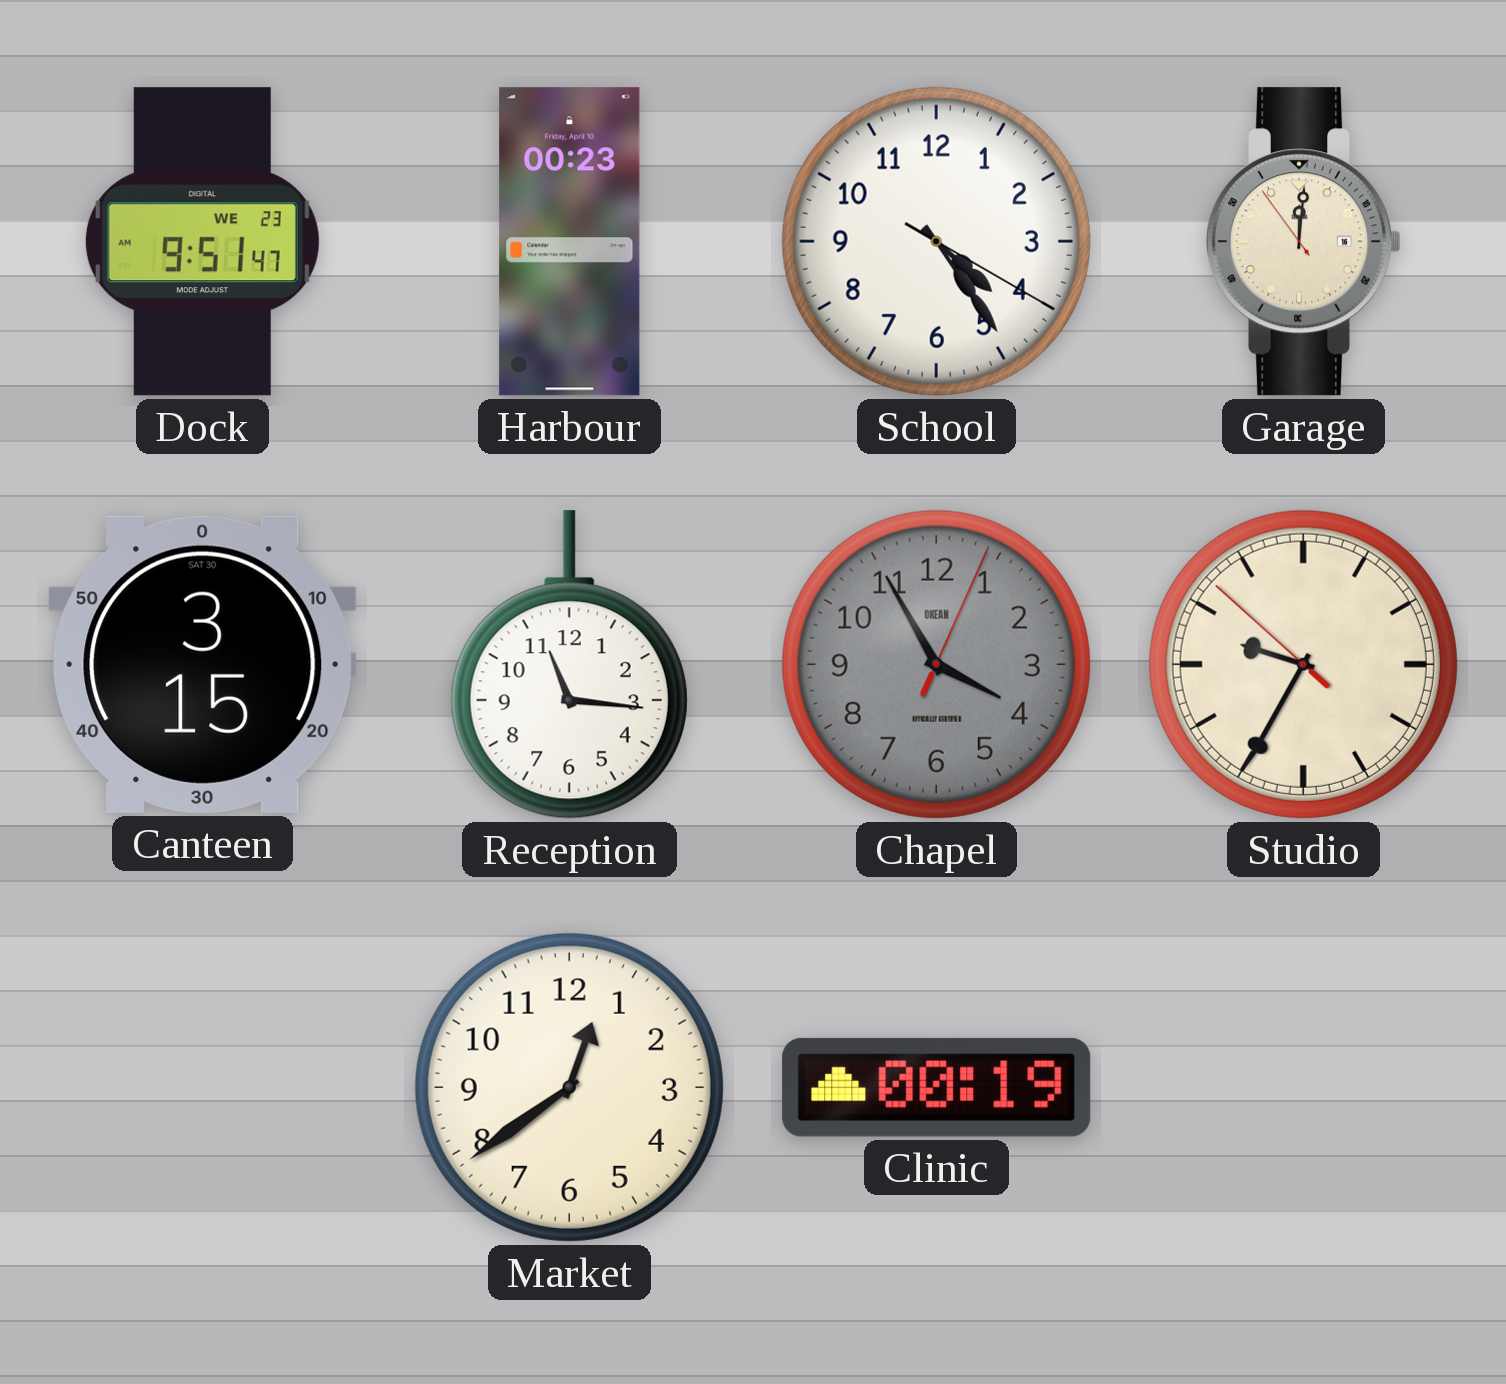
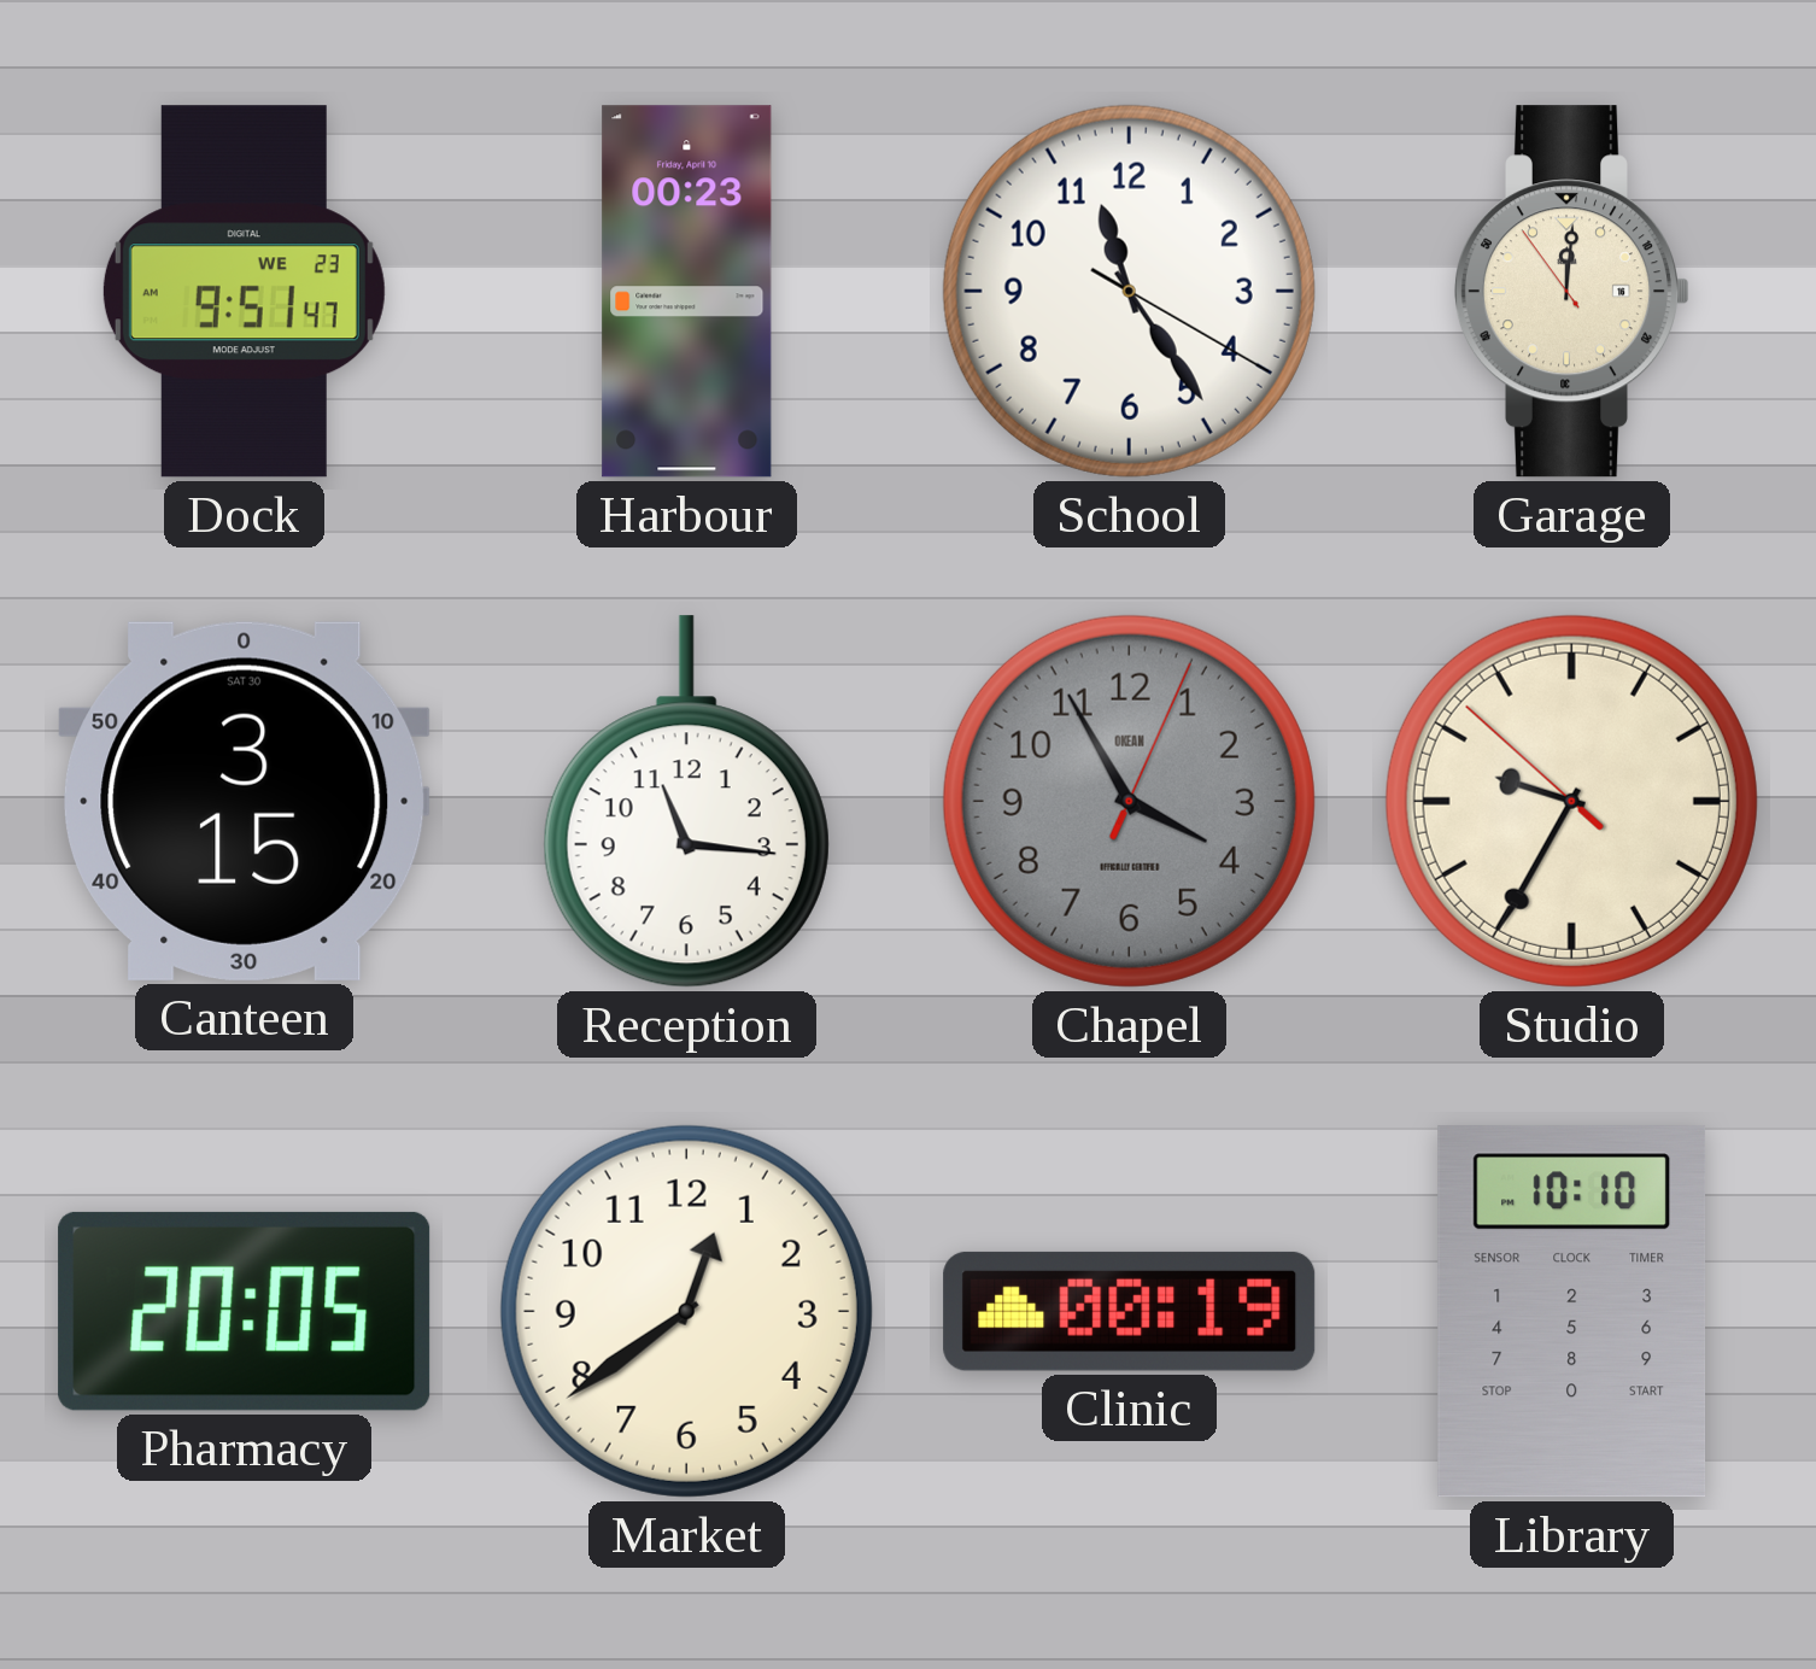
School: 4:24 -> 11:24
Pharmacy: none -> 20:05
Library: none -> 10:10
